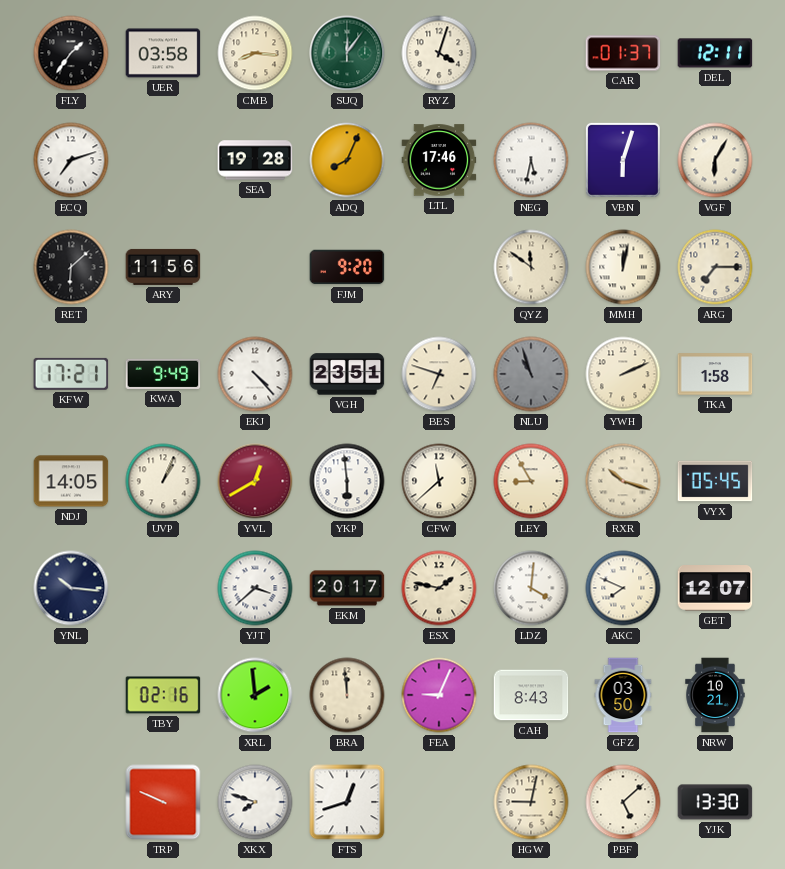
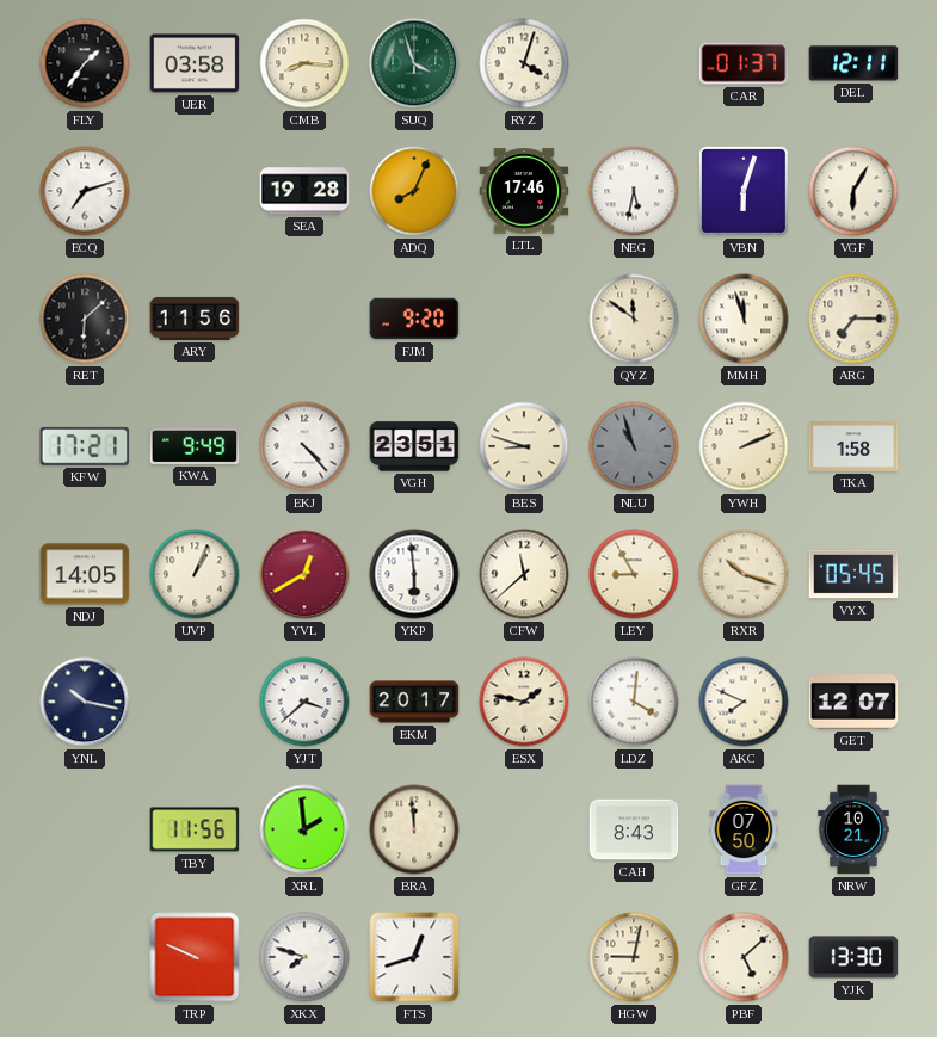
SUQ: 12:06 -> 3:57
MMH: 12:02 -> 11:57
BES: 6:48 -> 8:48
YNL: 10:16 -> 10:17
TBY: 02:16 -> 11:56
FEA: 9:04 -> none
GFZ: 03:50 -> 07:50
